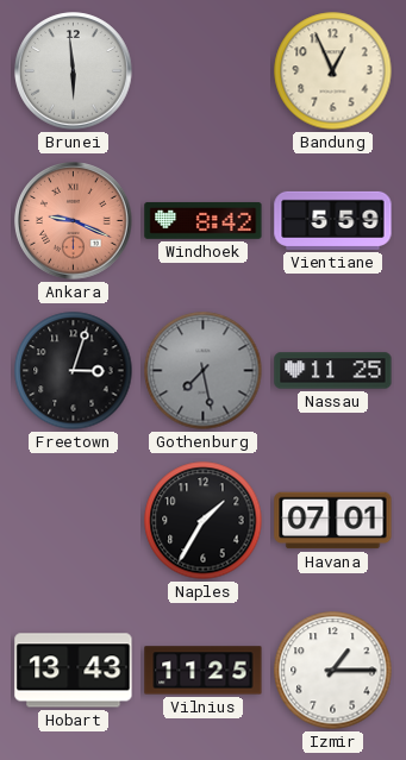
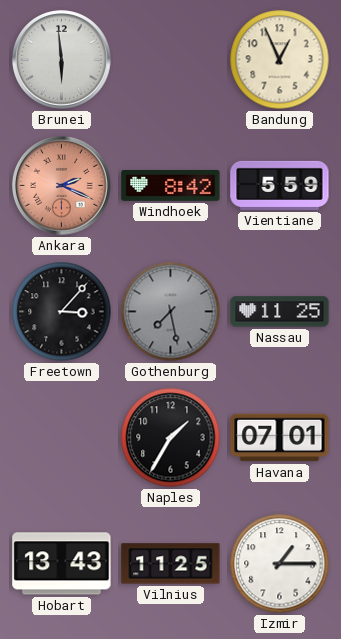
Ankara: 9:19 -> 2:19
Freetown: 3:03 -> 3:07
